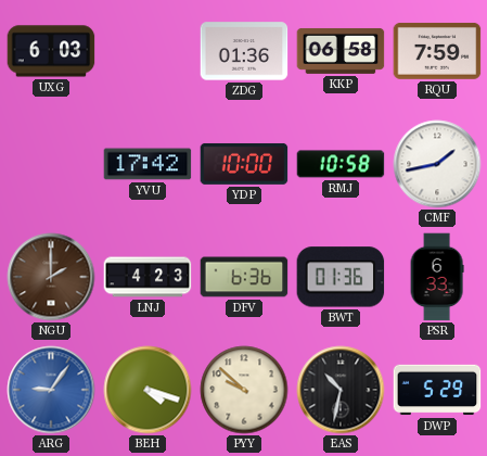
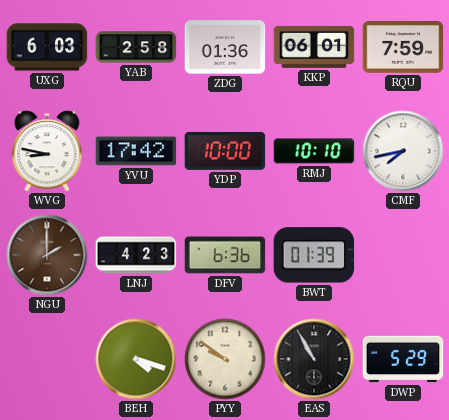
YAB: none -> 2:58
KKP: 06:58 -> 06:01
WVG: none -> 8:47
RMJ: 10:58 -> 10:10
CMF: 1:43 -> 7:43
BWT: 01:36 -> 01:39
PSR: 6:33 -> none
ARG: 9:06 -> none
PYY: 9:52 -> 9:51
EAS: 10:32 -> 10:55
